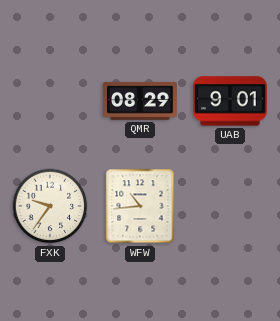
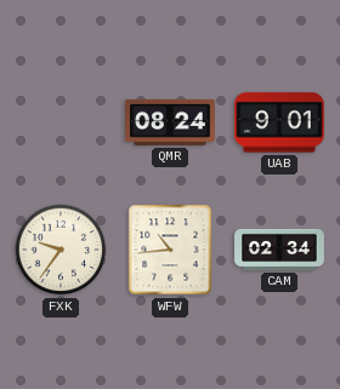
QMR: 08:29 -> 08:24
CAM: none -> 02:34
